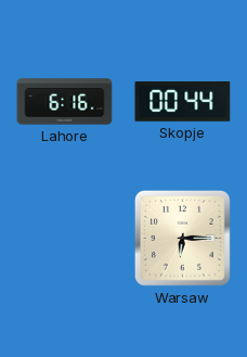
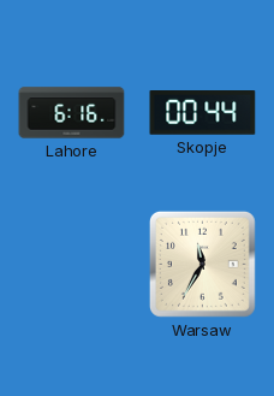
Warsaw: 6:15 -> 11:35
